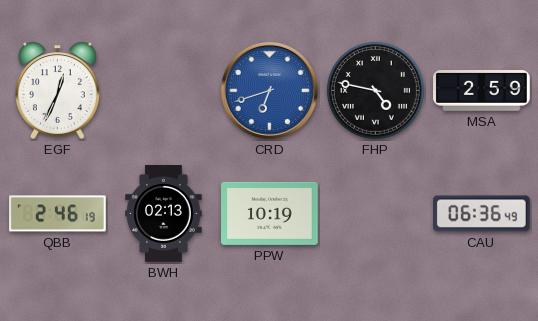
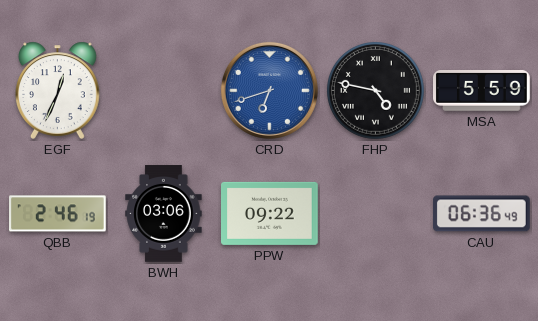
MSA: 2:59 -> 5:59
BWH: 02:13 -> 03:06
PPW: 10:19 -> 09:22
